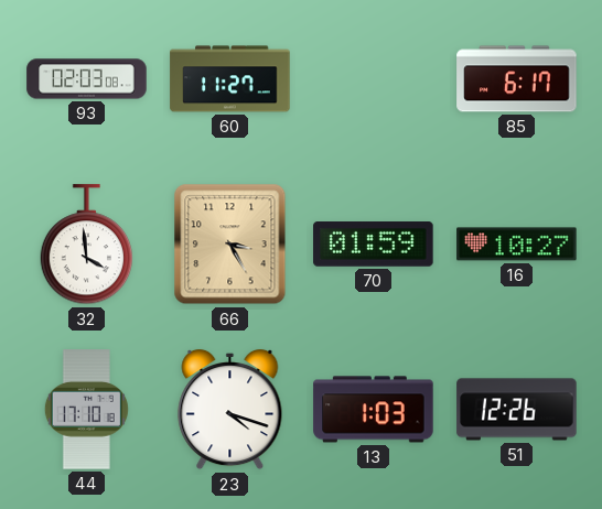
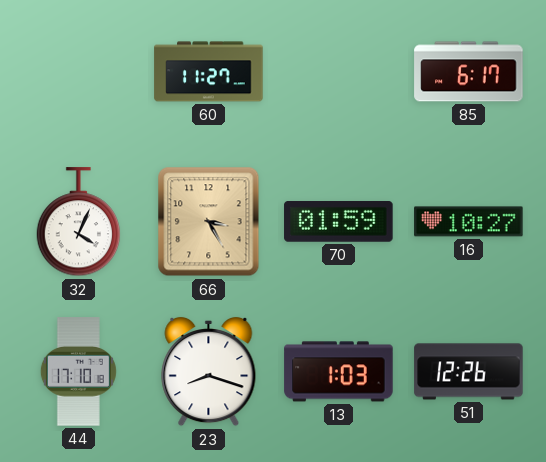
93: 02:03 -> none
32: 3:59 -> 4:04
23: 4:18 -> 8:18
